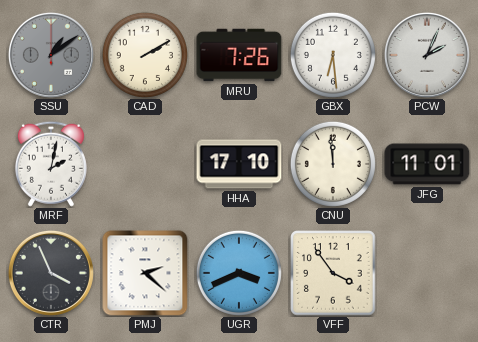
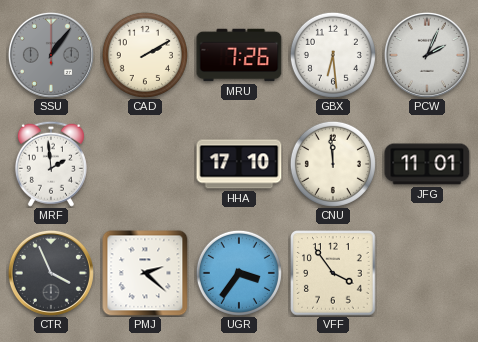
SSU: 1:09 -> 1:06
MRF: 2:02 -> 1:59
UGR: 3:41 -> 3:36
